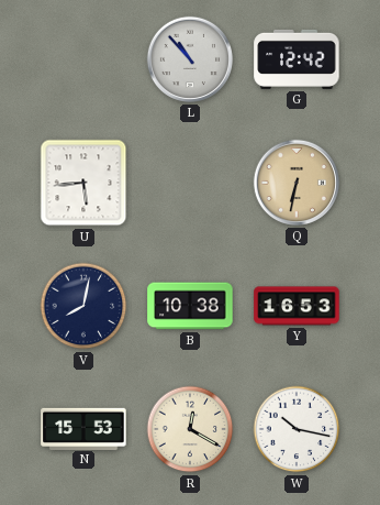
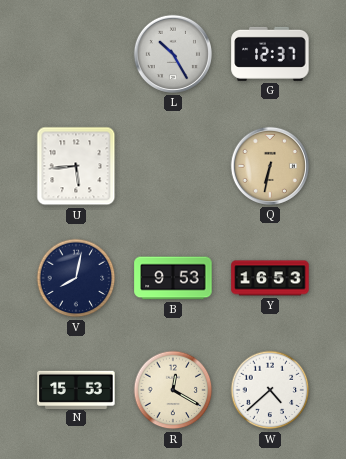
L: 10:53 -> 10:25
G: 12:42 -> 12:37
B: 10:38 -> 9:53
W: 10:17 -> 4:38
